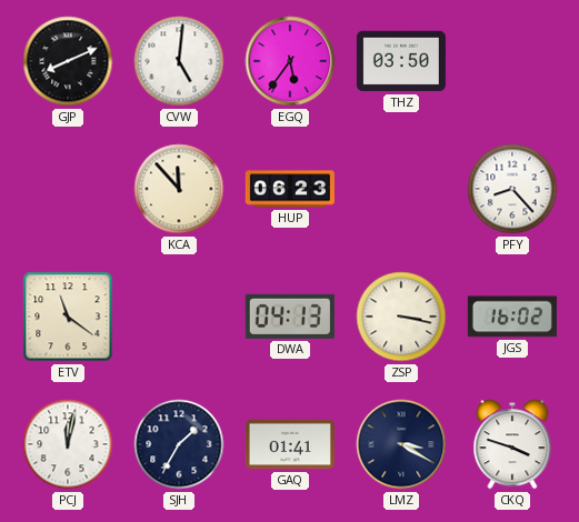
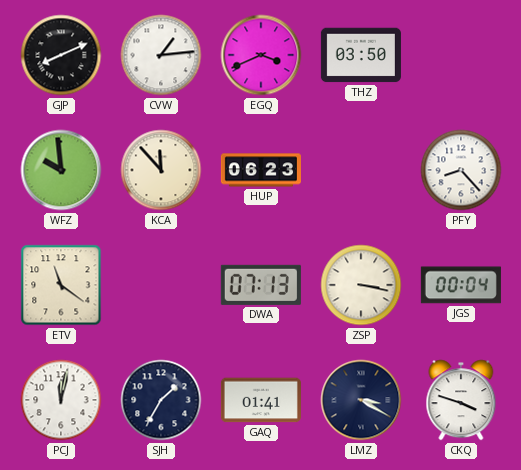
CVW: 5:01 -> 1:14
EGQ: 5:36 -> 3:41
WFZ: none -> 9:59
DWA: 04:13 -> 07:13
JGS: 16:02 -> 00:04
